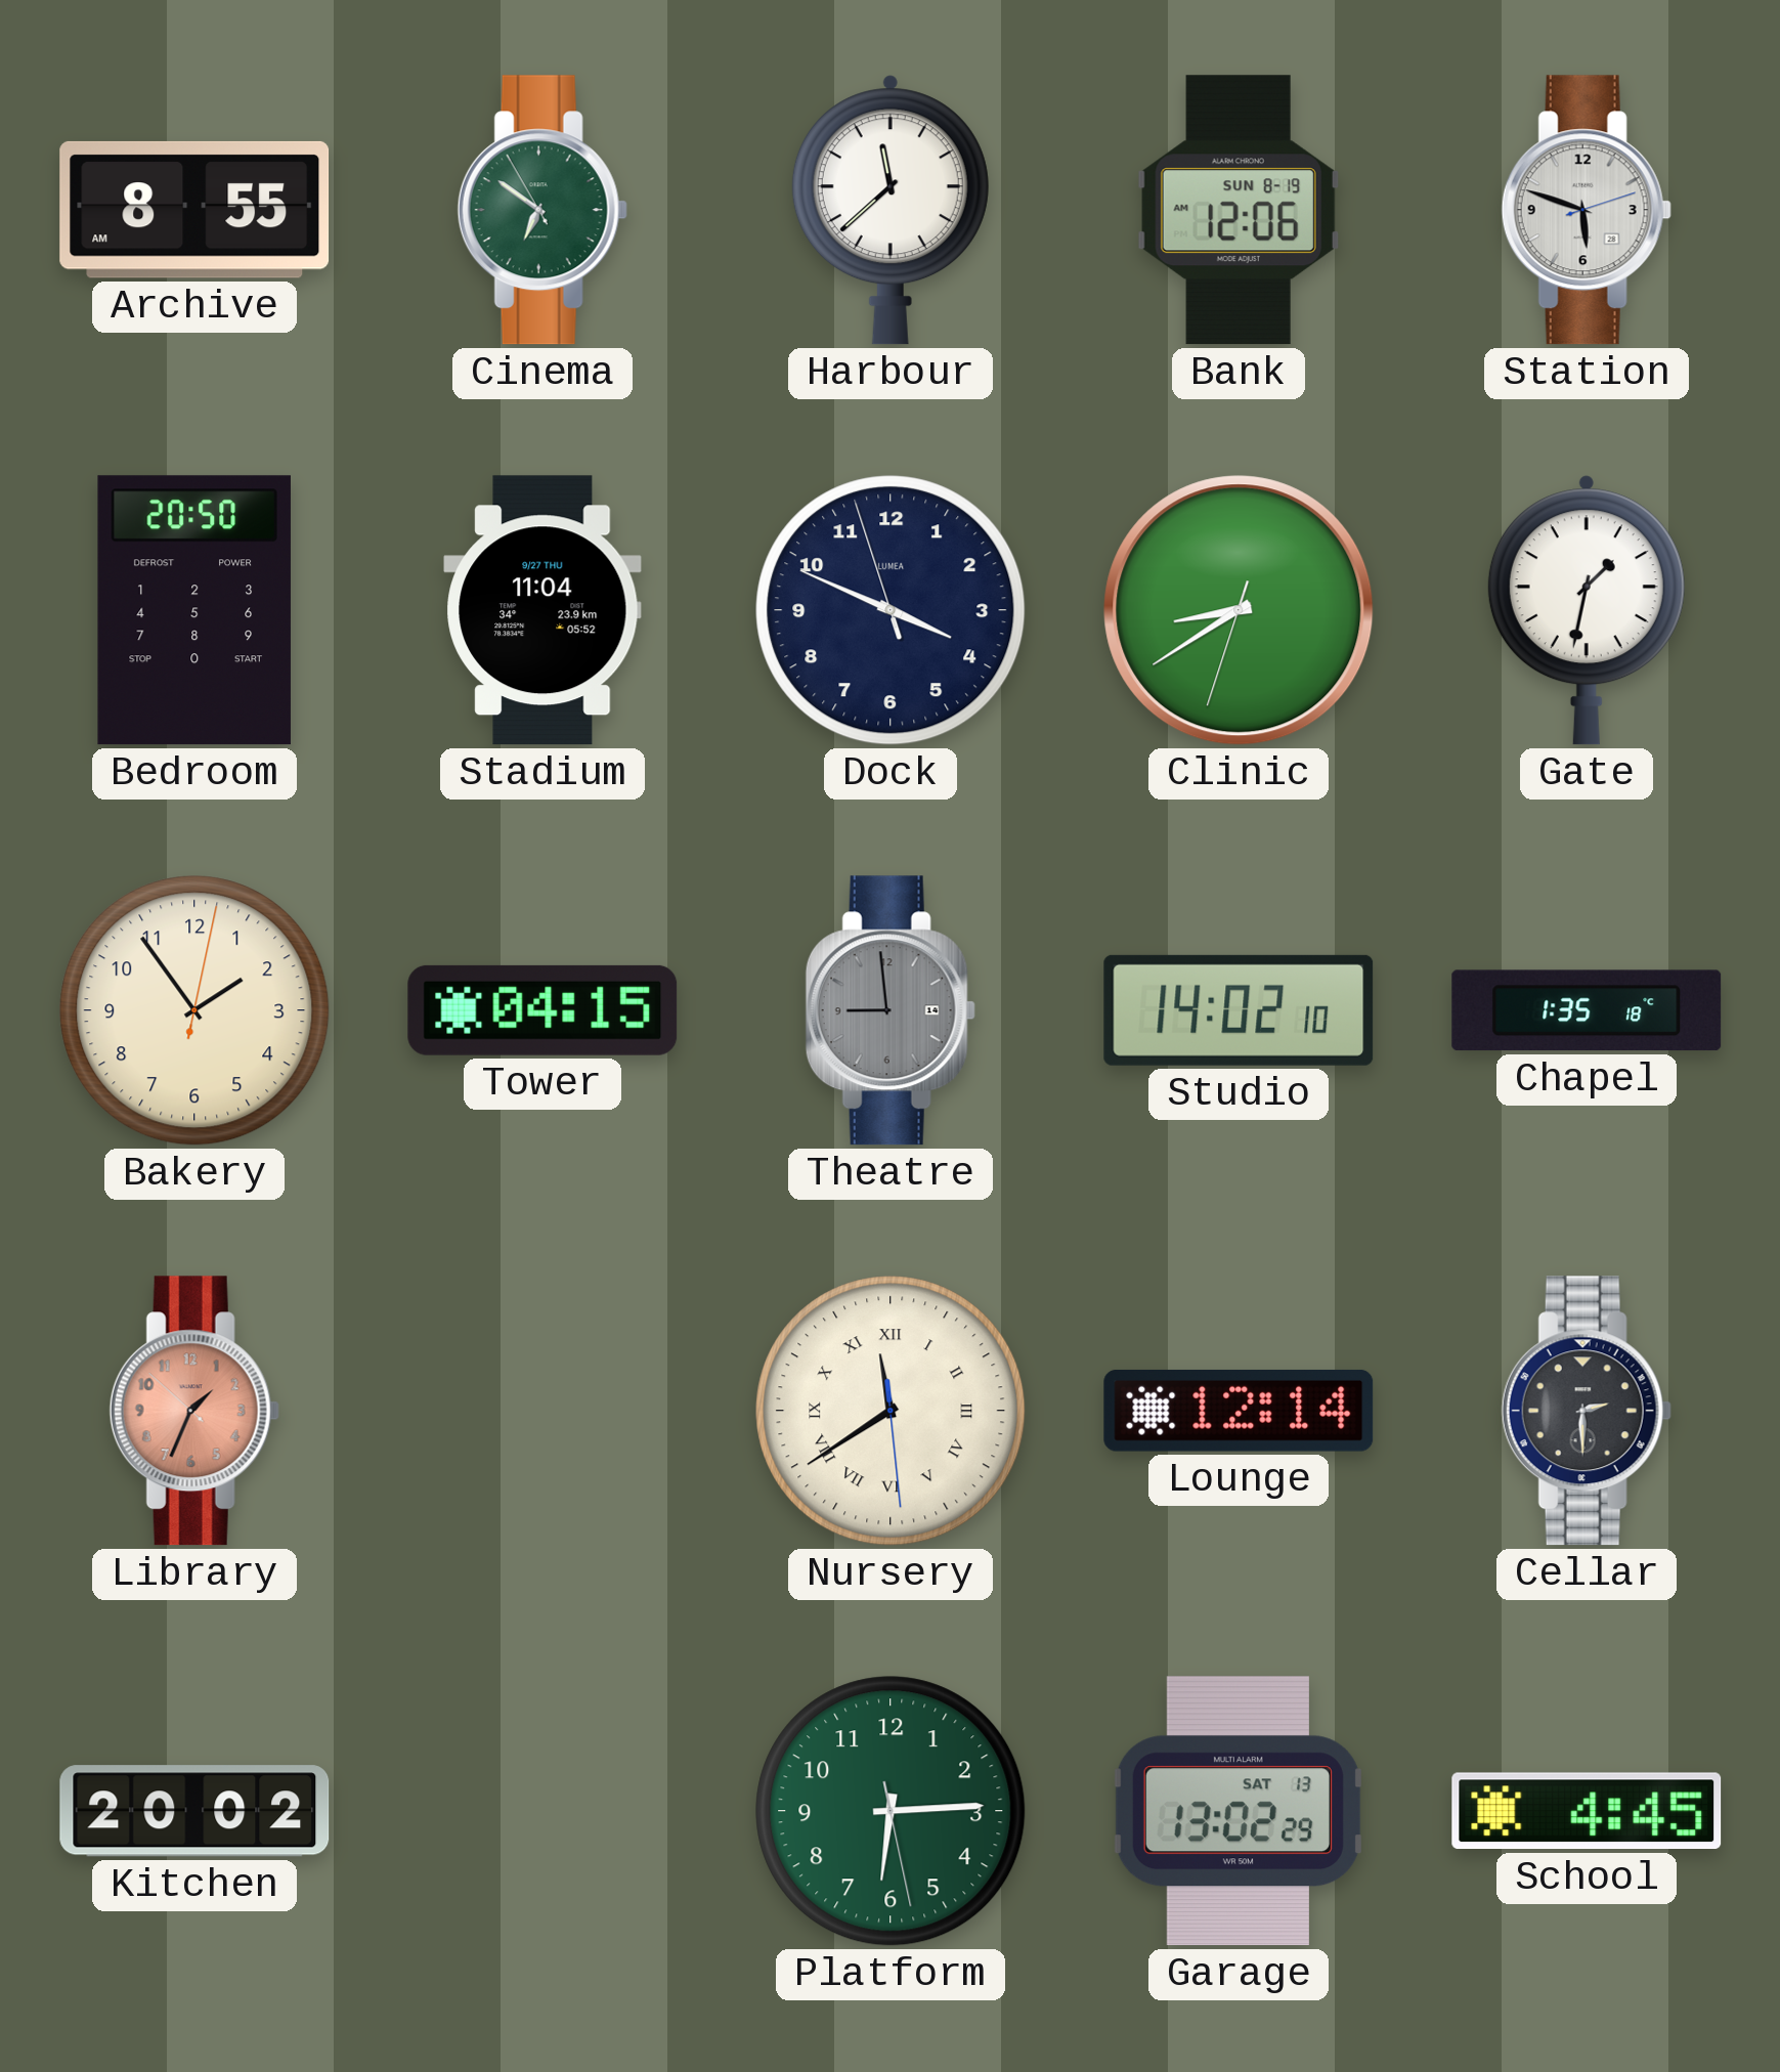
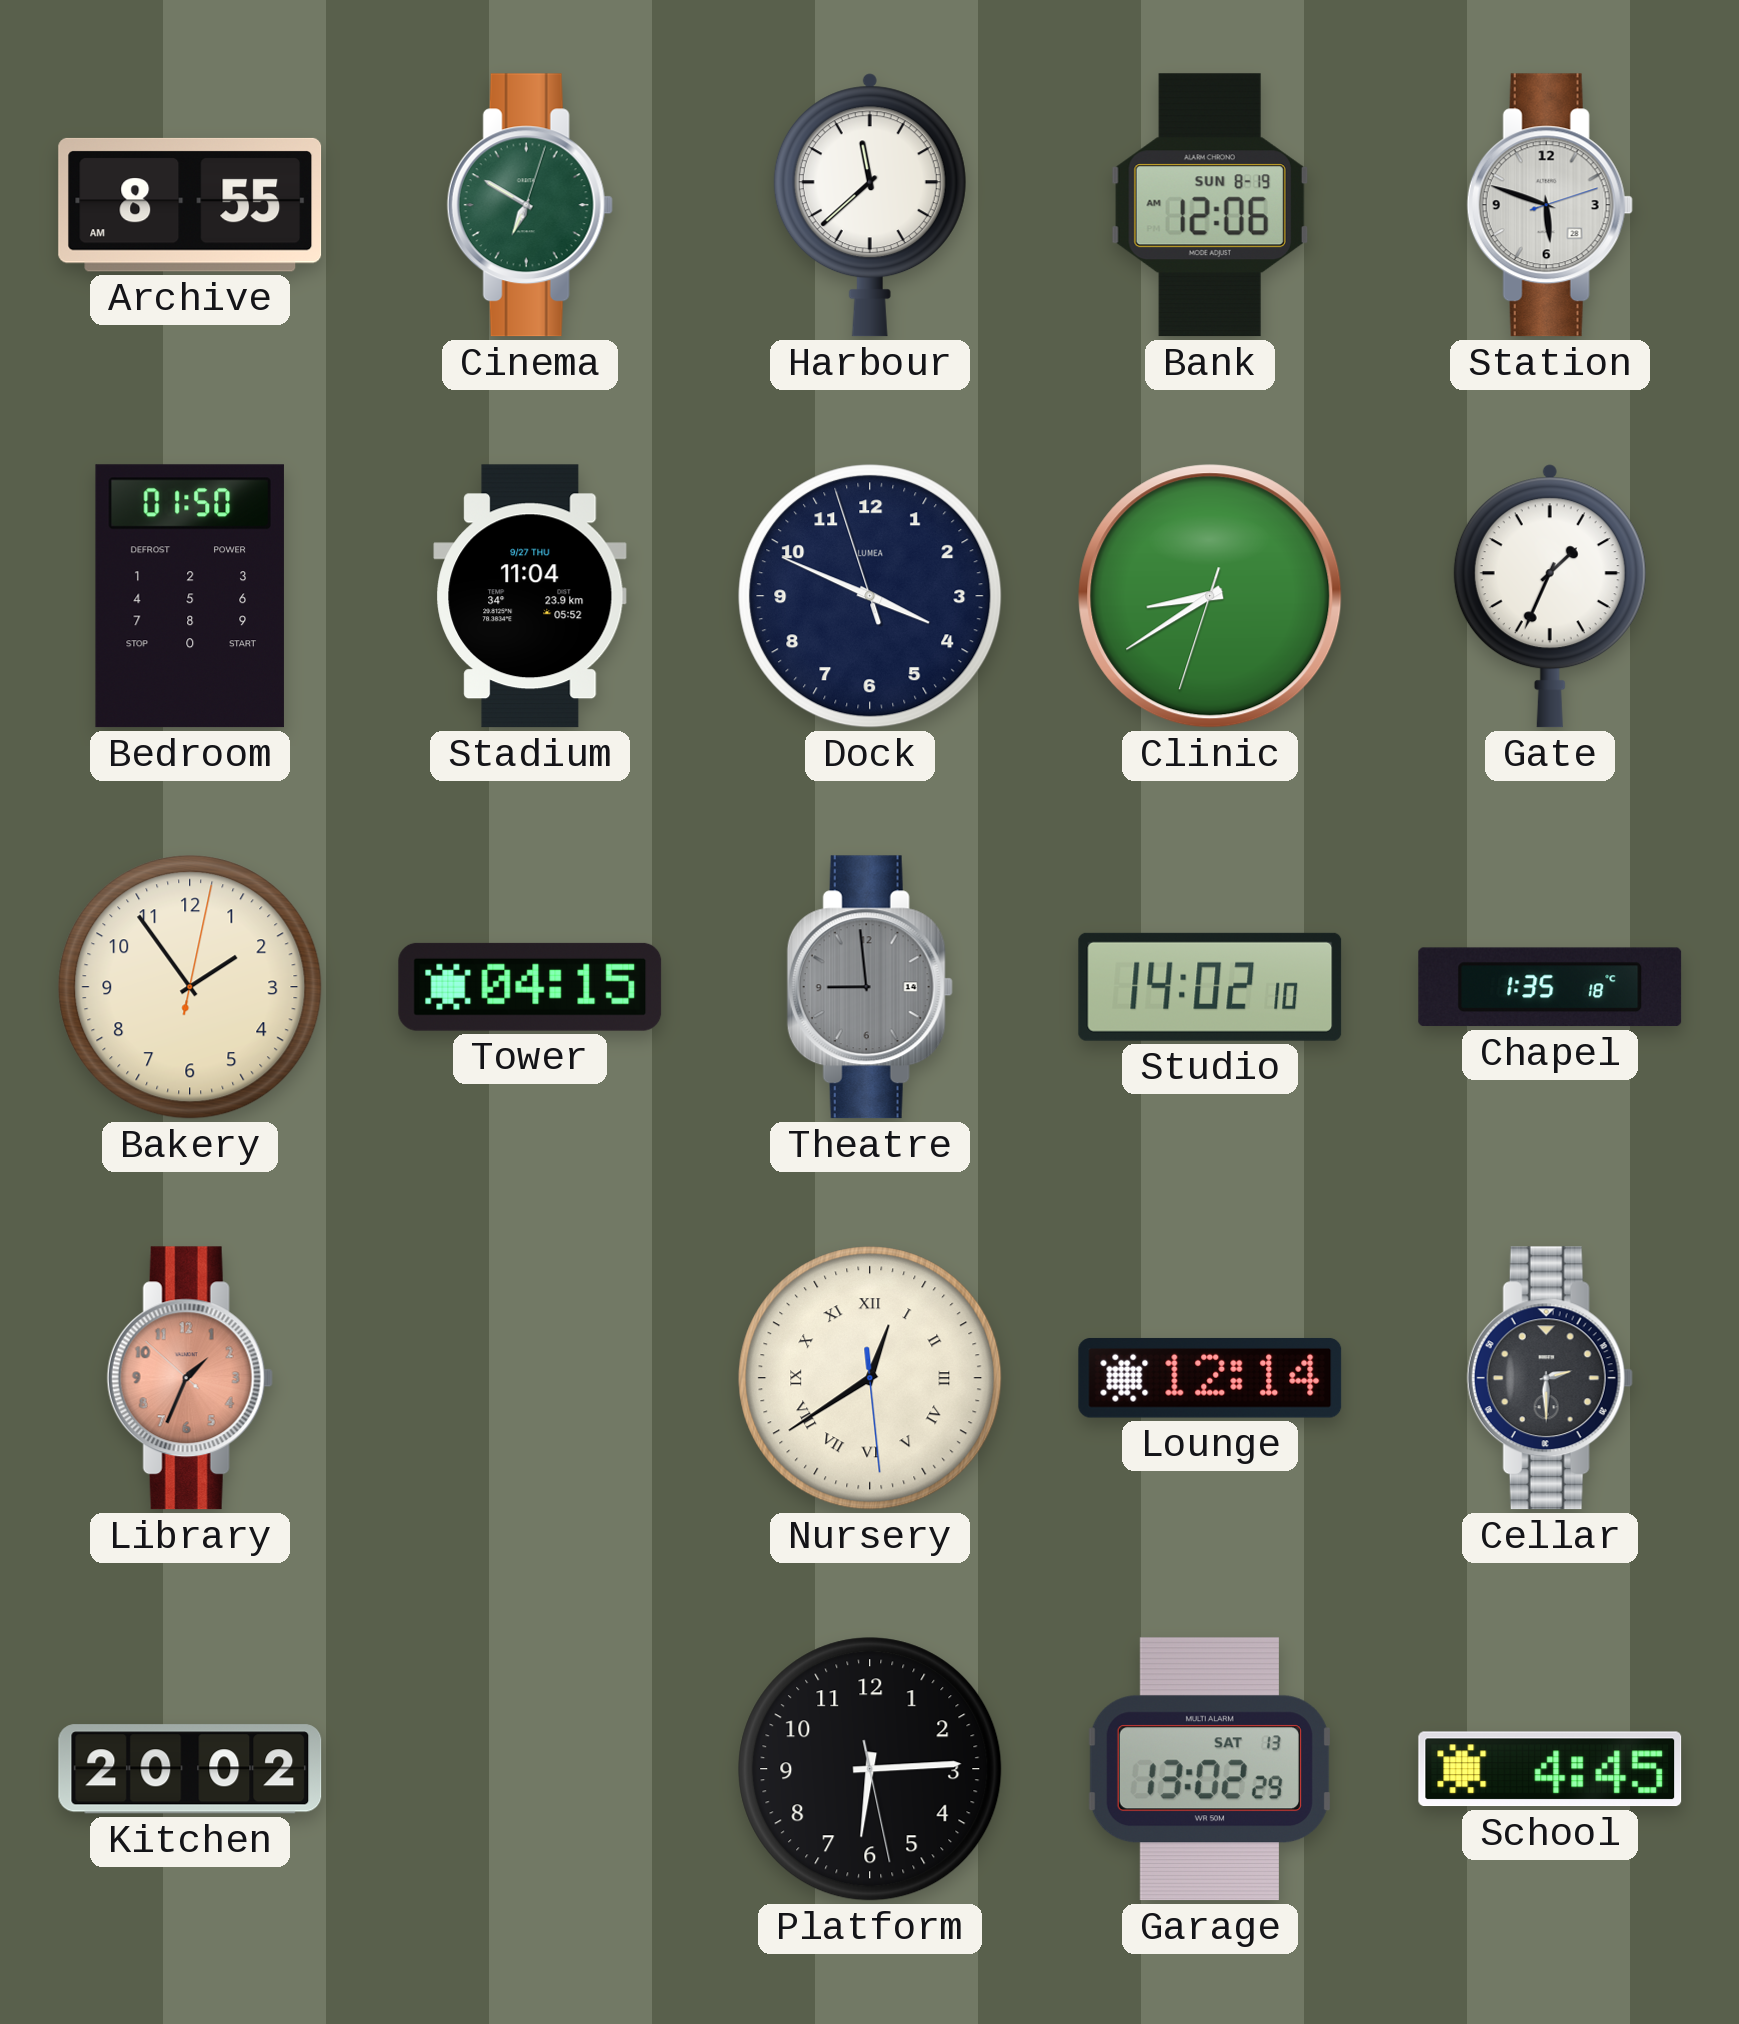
Cinema: 6:50:55 -> 6:50:03
Bedroom: 20:50 -> 01:50
Gate: 1:32 -> 1:34
Nursery: 11:39 -> 12:39
Platform dial: green -> black
